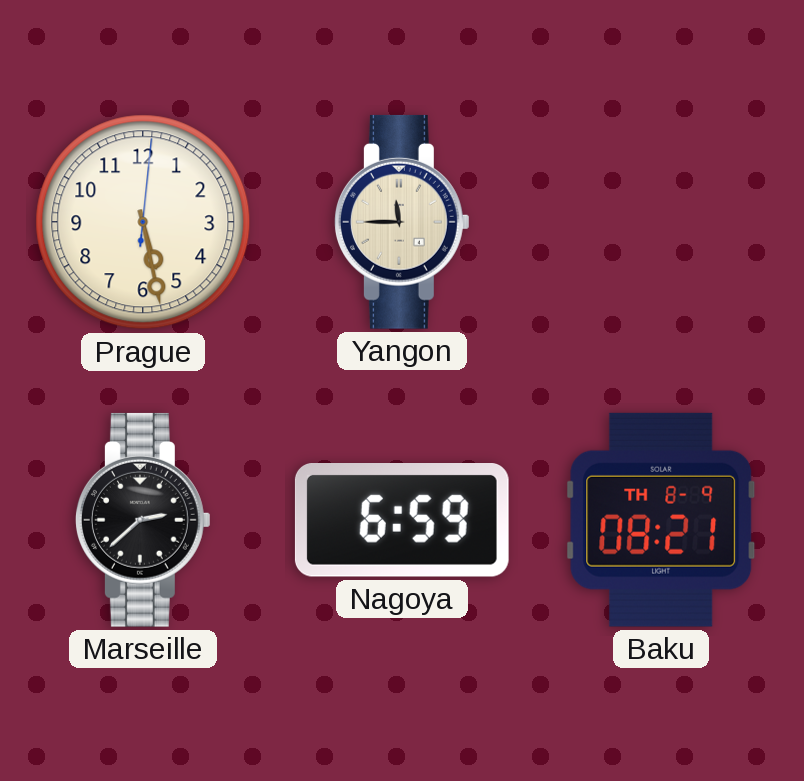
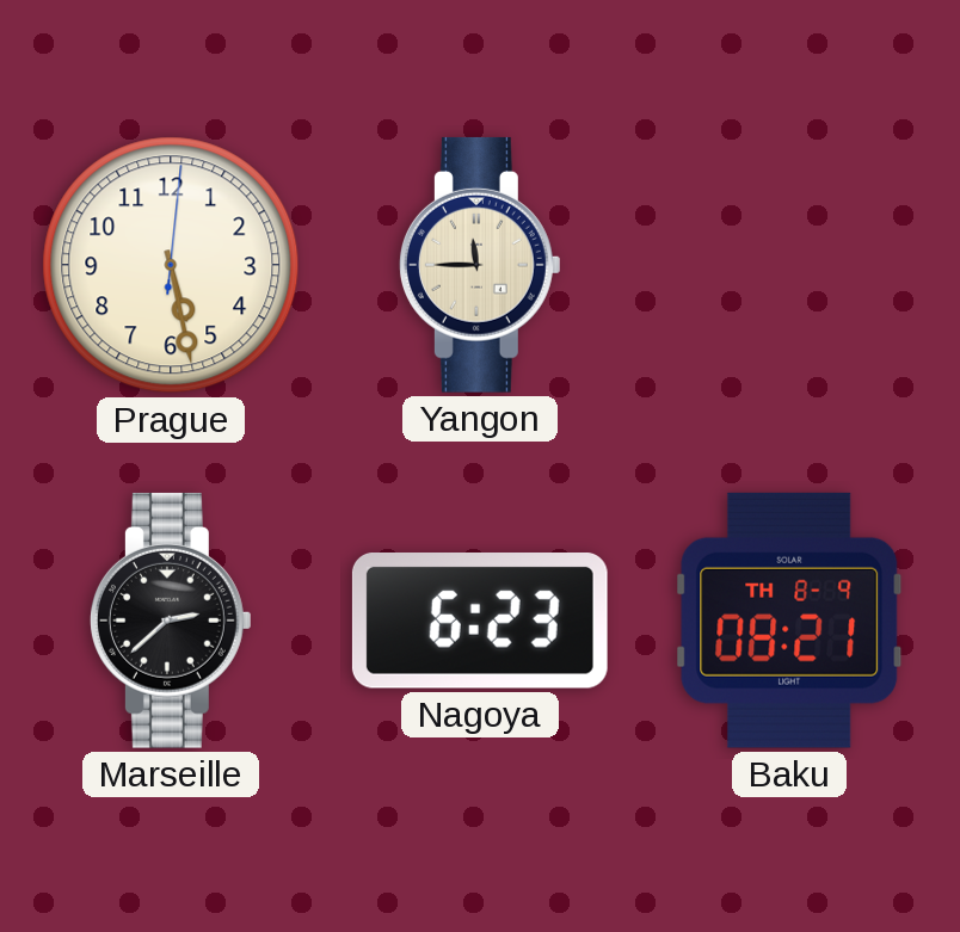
Nagoya: 6:59 -> 6:23
